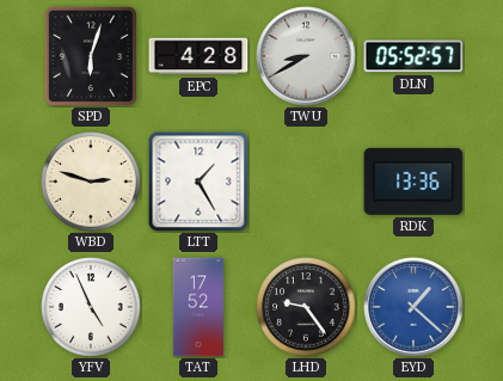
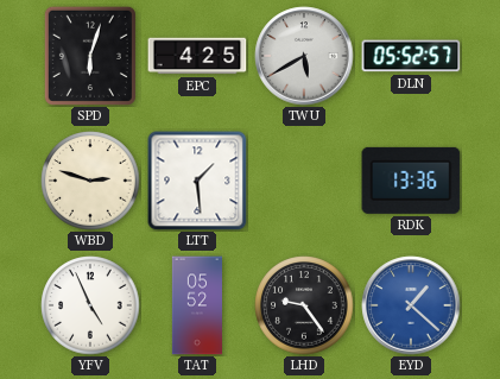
EPC: 4:28 -> 4:25
TWU: 8:40 -> 5:40
LTT: 1:25 -> 1:29
TAT: 17:52 -> 05:52
